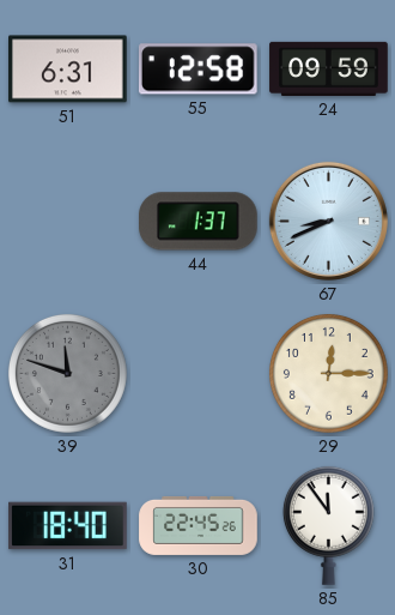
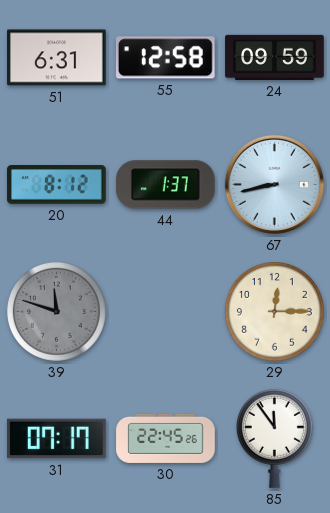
20: none -> 8:12
67: 8:41 -> 8:43
31: 18:40 -> 07:17
